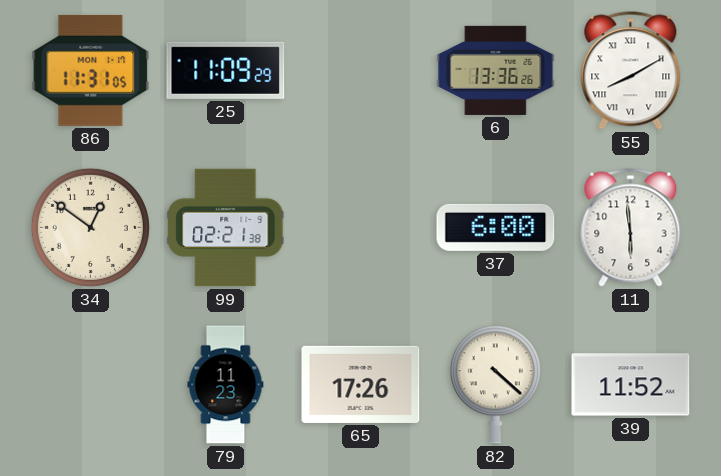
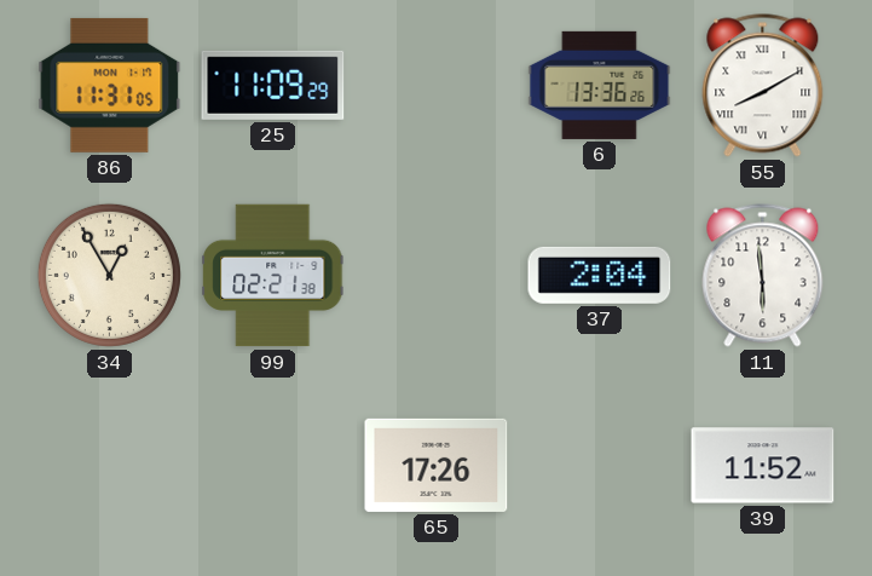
34: 12:51 -> 12:55
37: 6:00 -> 2:04
79: 11:23 -> none
82: 4:22 -> none
